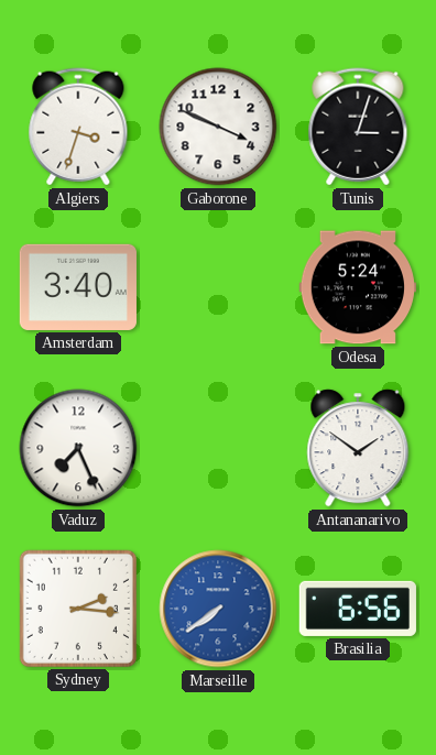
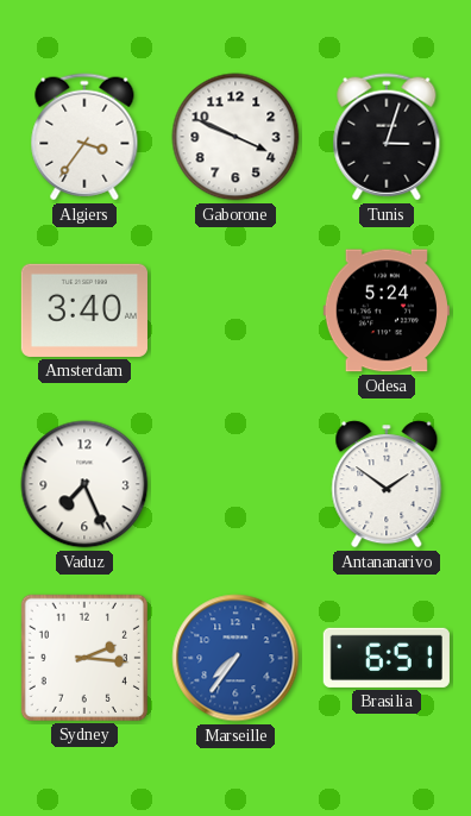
Algiers: 3:33 -> 3:36
Marseille: 7:39 -> 7:36
Brasilia: 6:56 -> 6:51
